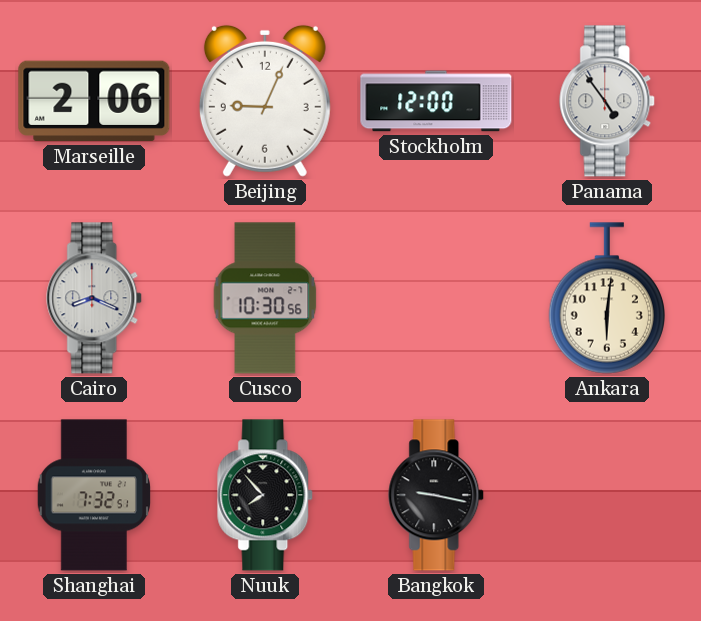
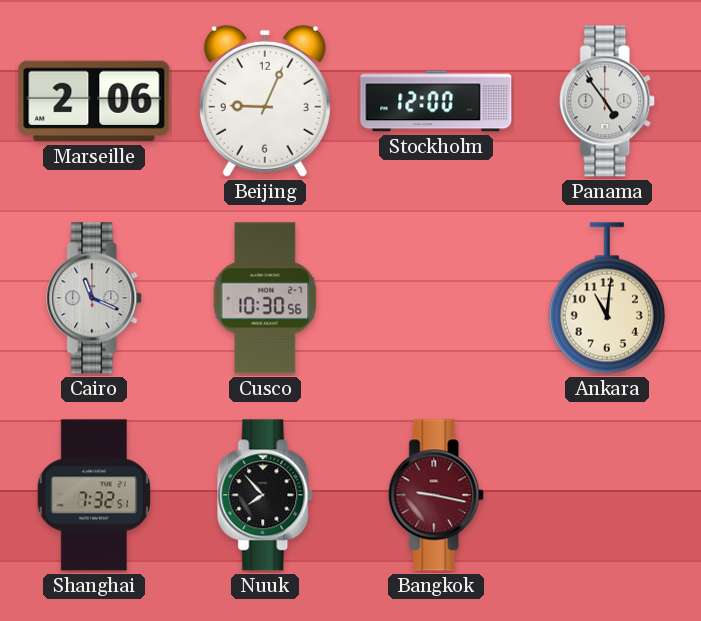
Cairo: 8:19 -> 11:19
Ankara: 6:01 -> 11:01
Bangkok dial: black -> burgundy
